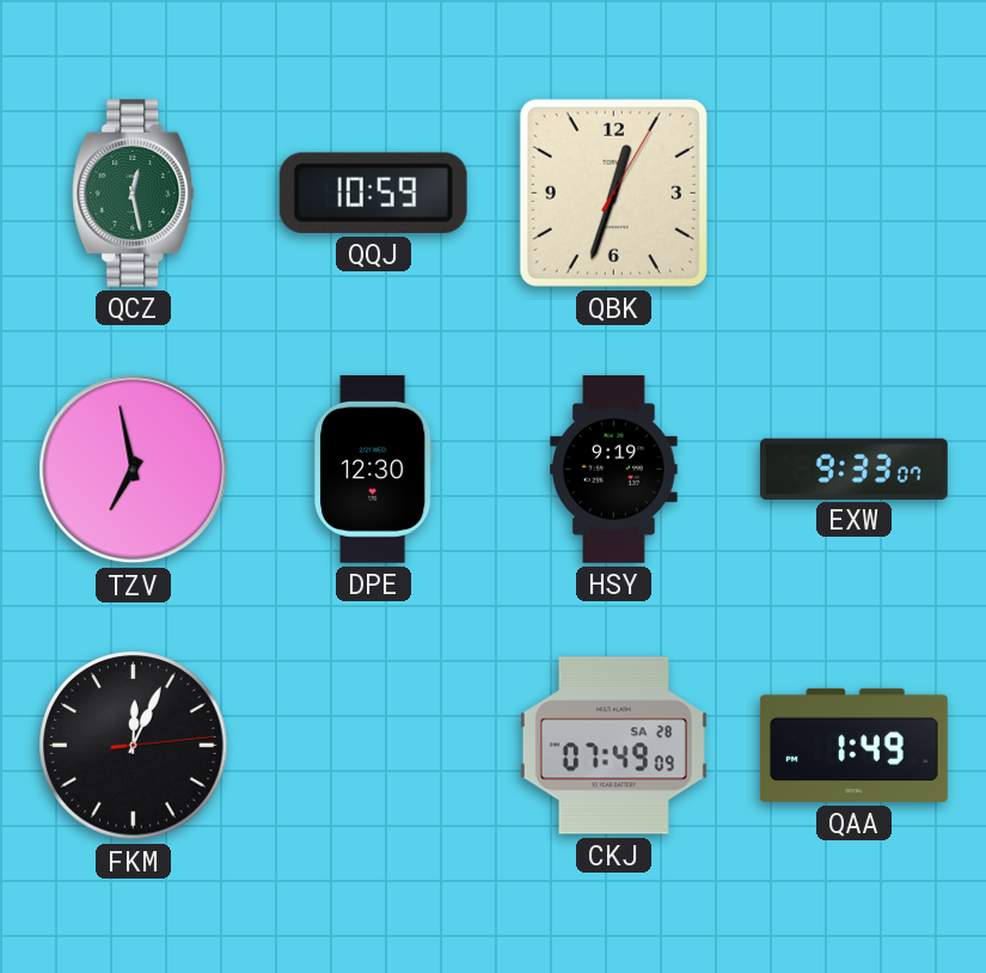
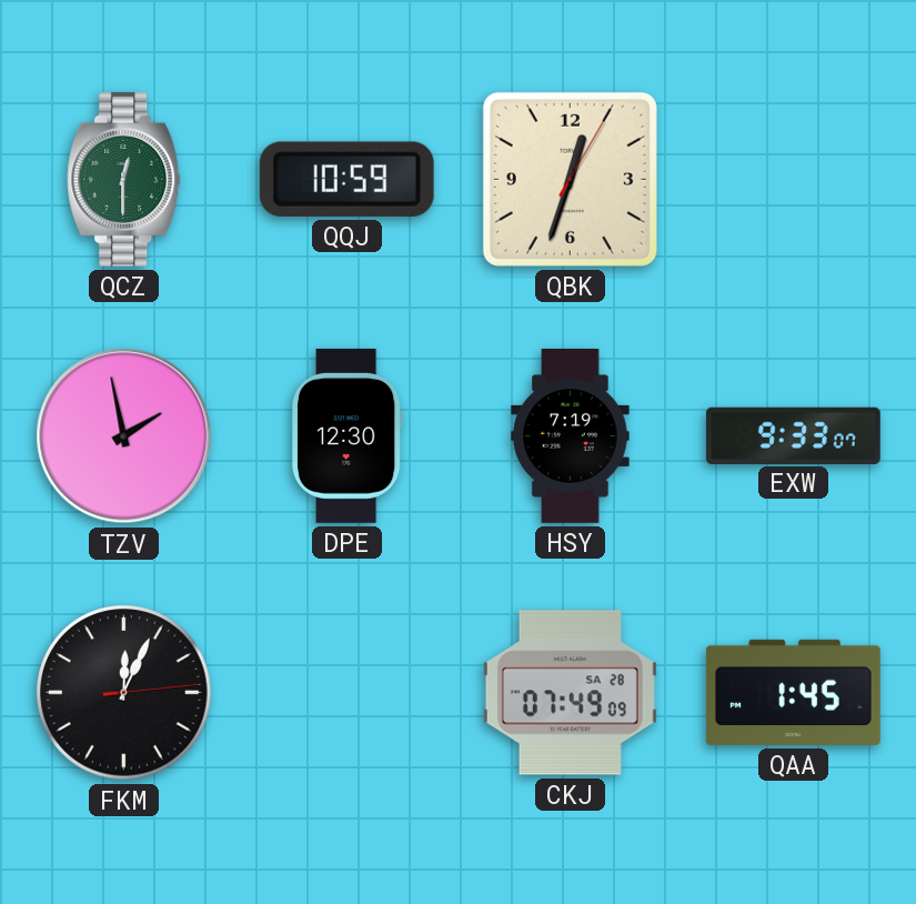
QCZ: 12:28 -> 12:30
TZV: 6:58 -> 1:58
HSY: 9:19 -> 7:19
QAA: 1:49 -> 1:45
